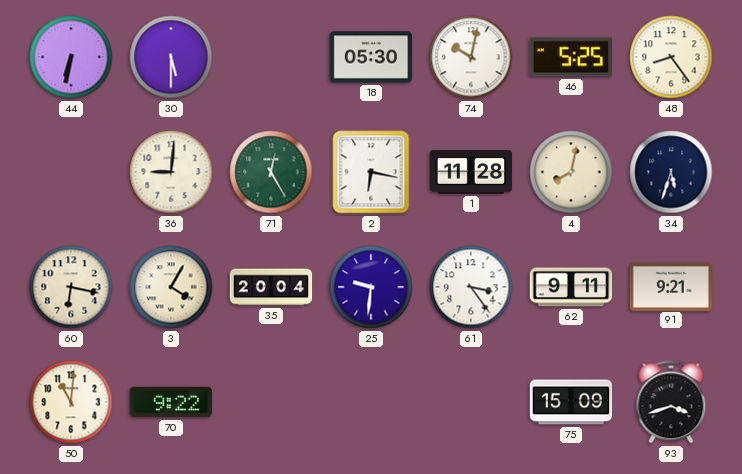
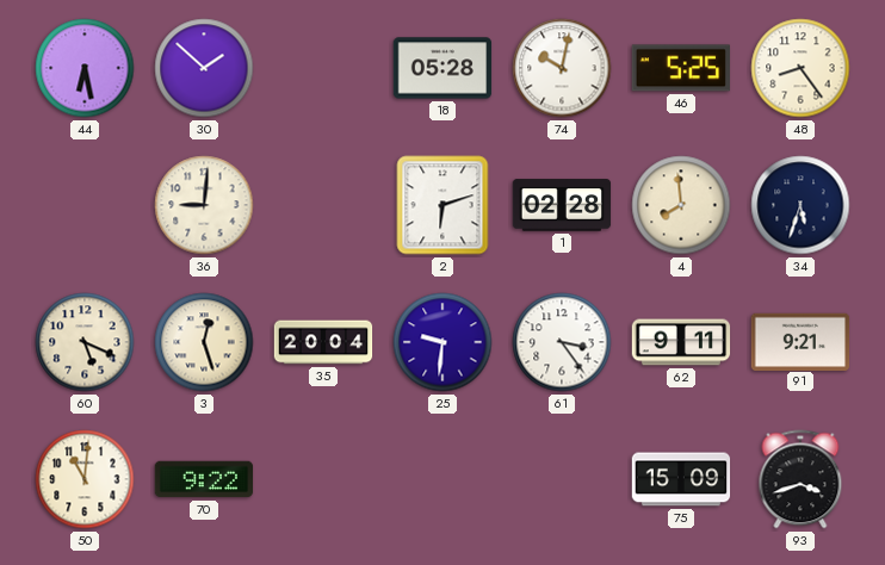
44: 6:32 -> 6:28
30: 5:30 -> 1:52
18: 05:30 -> 05:28
71: 12:25 -> none
2: 6:17 -> 6:12
1: 11:28 -> 02:28
4: 8:02 -> 7:59
60: 6:17 -> 5:19
3: 4:05 -> 12:27
